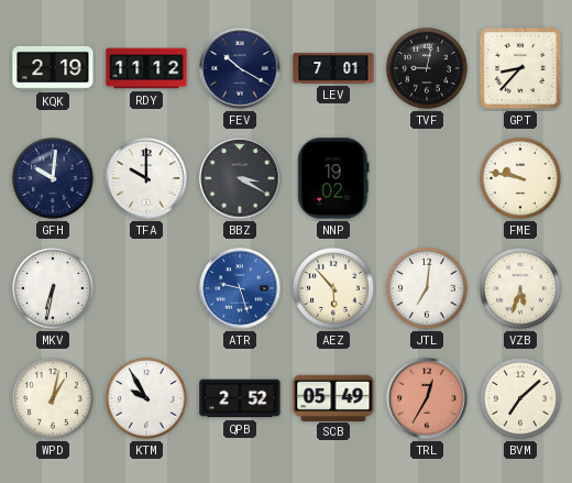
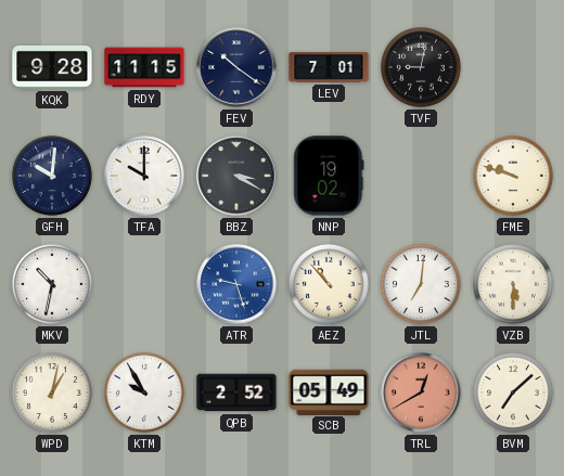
KQK: 2:19 -> 9:28
RDY: 11:12 -> 11:15
FEV: 10:20 -> 10:21
GPT: 8:37 -> none
FME: 9:47 -> 9:48
MKV: 6:32 -> 10:32
AEZ: 5:53 -> 10:53
VZB: 5:33 -> 5:30
TRL: 12:35 -> 12:40
